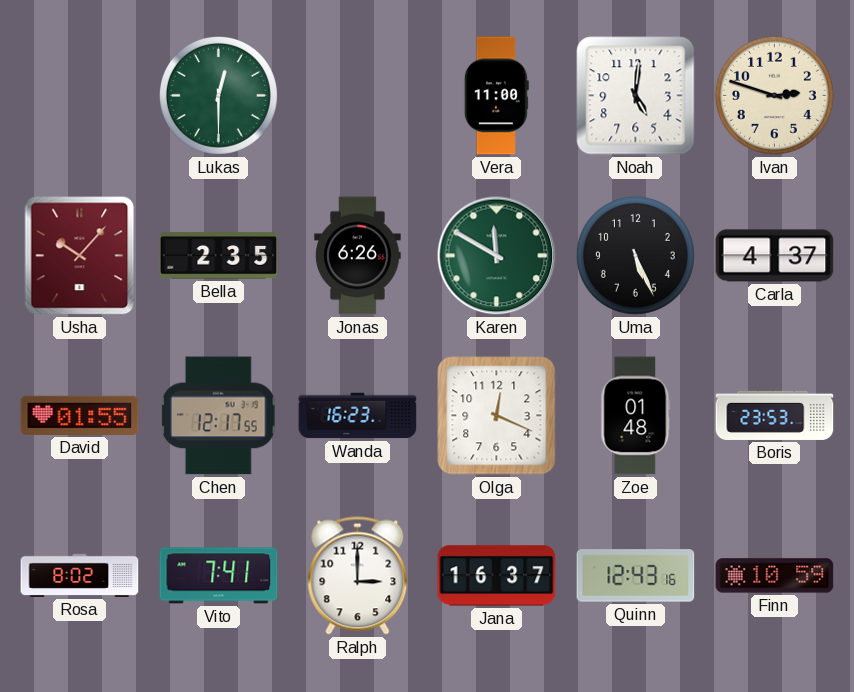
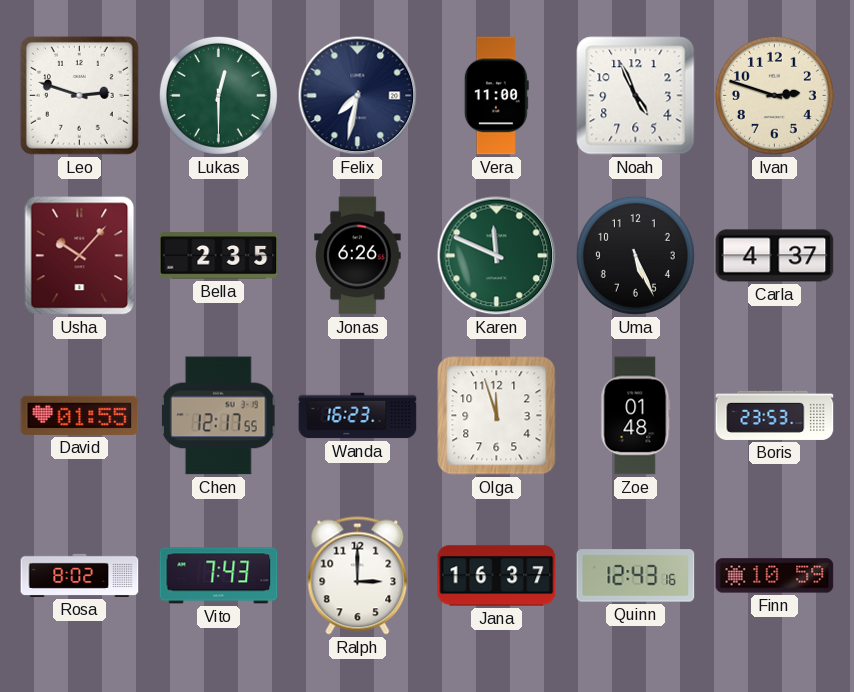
Leo: none -> 2:48
Felix: none -> 7:32
Noah: 5:01 -> 4:56
Karen: 11:50 -> 11:49
Olga: 12:19 -> 11:57
Vito: 7:41 -> 7:43
